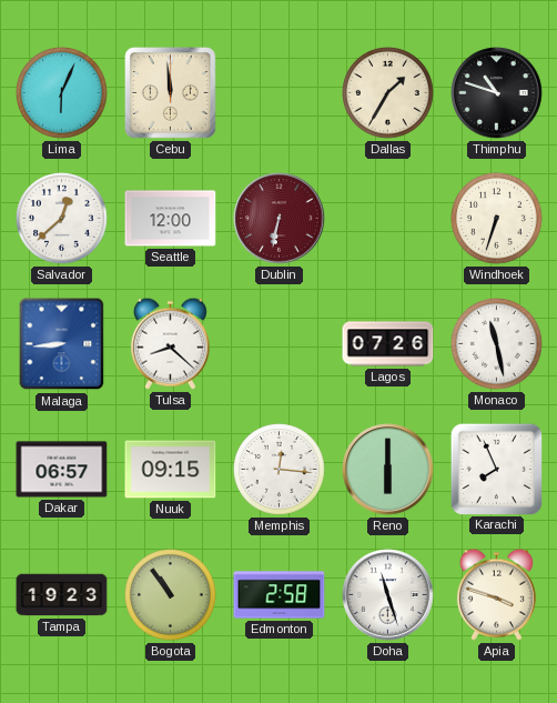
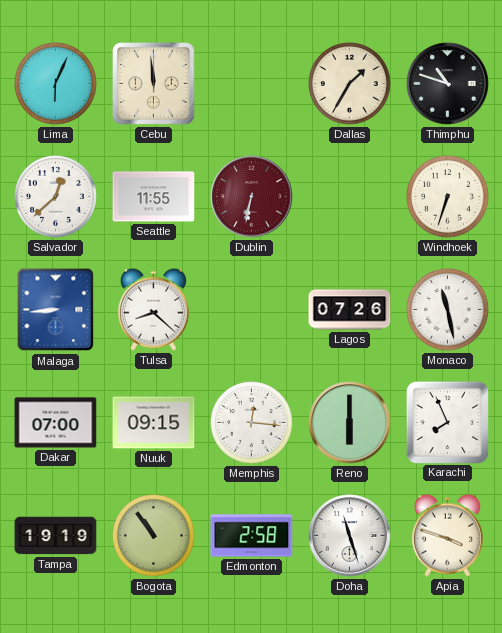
Seattle: 12:00 -> 11:55
Dakar: 06:57 -> 07:00
Tampa: 19:23 -> 19:19
